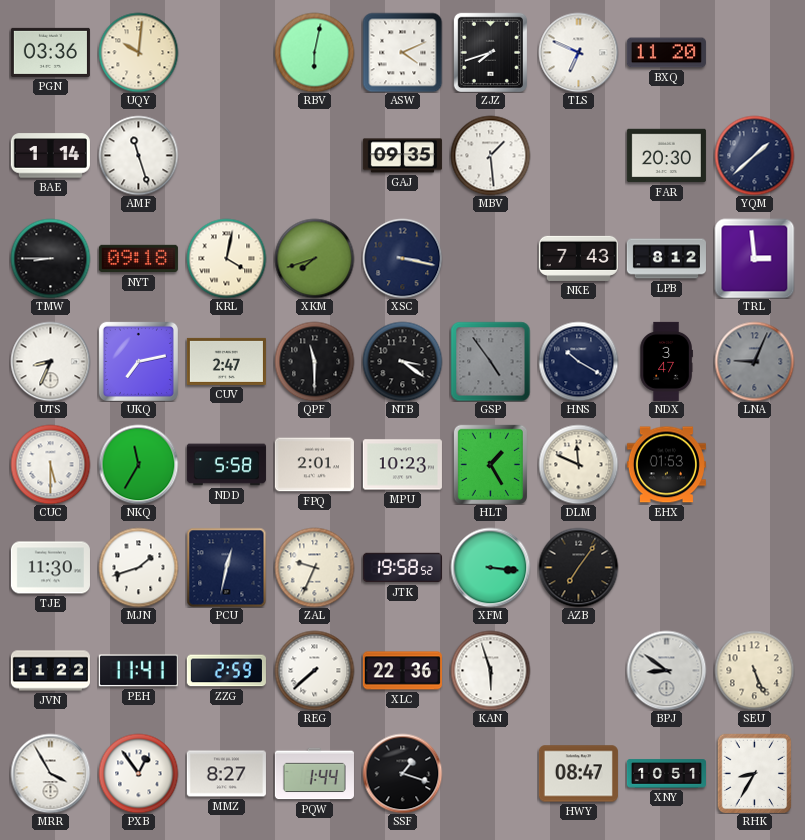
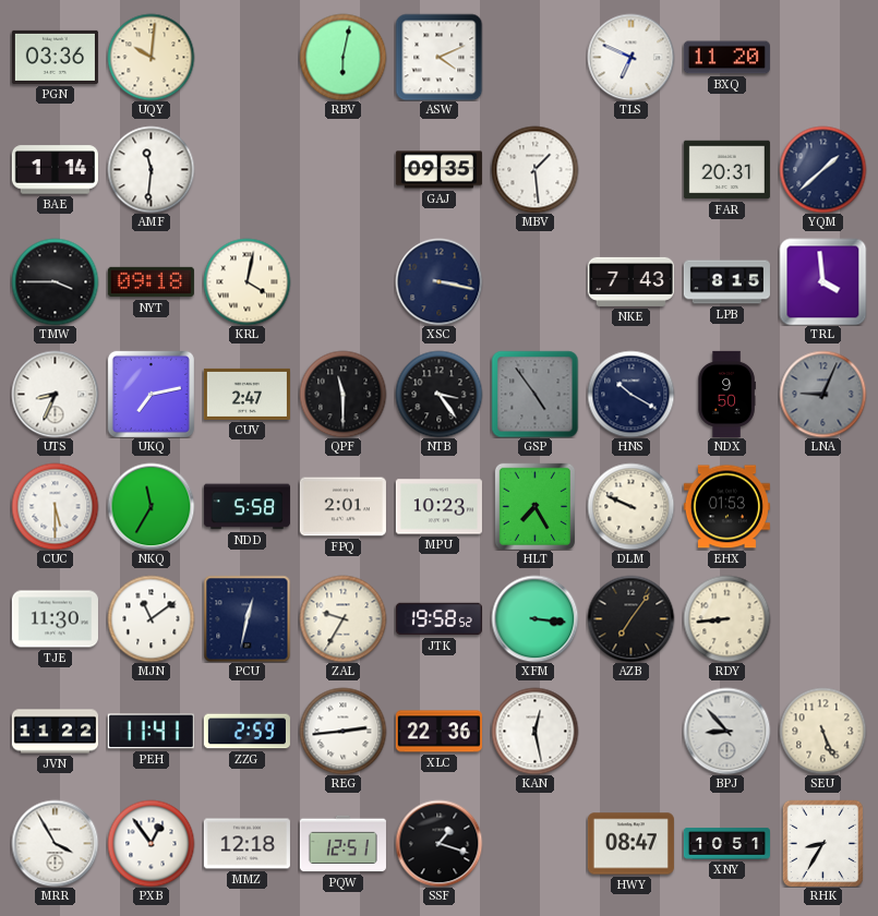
ZJZ: 7:42 -> none
AMF: 11:27 -> 11:31
FAR: 20:30 -> 20:31
TMW: 8:45 -> 3:45
XKM: 7:42 -> none
LPB: 8:12 -> 8:15
TRL: 2:59 -> 3:59
NTB: 3:21 -> 3:24
NDX: 3:47 -> 9:50
HLT: 1:25 -> 7:25
DLM: 11:49 -> 9:49
MJN: 1:42 -> 11:09
ZAL: 9:34 -> 9:35
RDY: none -> 8:44
REG: 7:38 -> 2:44
KAN: 5:57 -> 12:28
BPJ: 8:51 -> 8:53
MMZ: 8:27 -> 12:18
PQW: 1:44 -> 12:51
